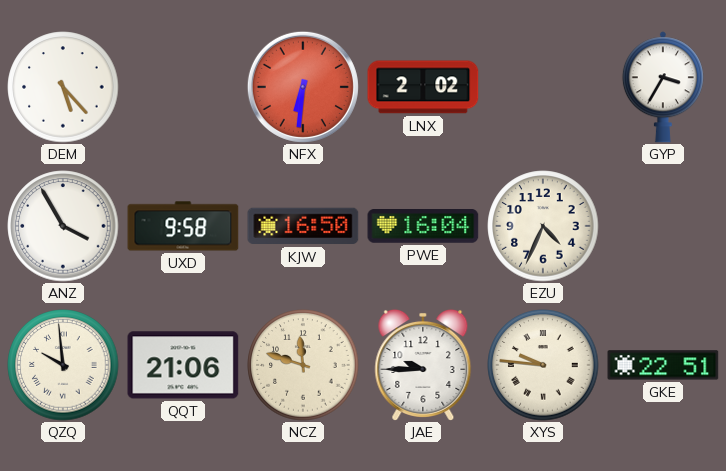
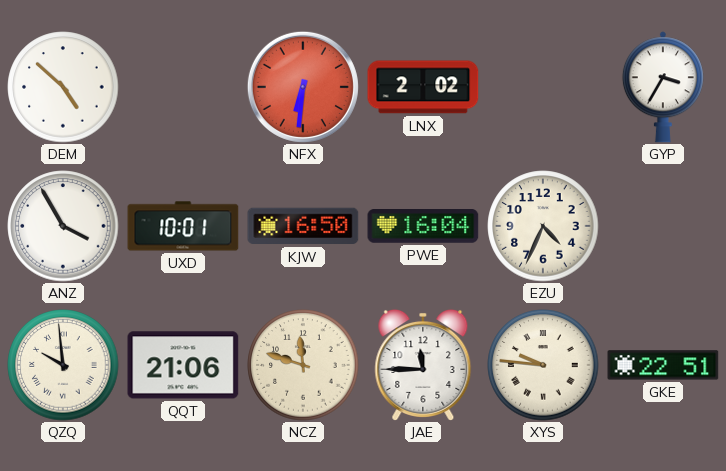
DEM: 5:23 -> 4:52
UXD: 9:58 -> 10:01
JAE: 9:45 -> 11:45
